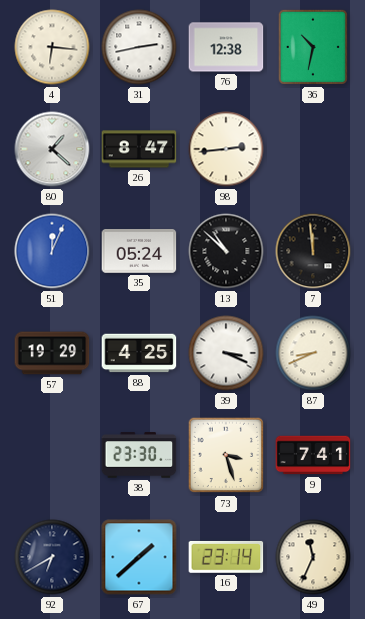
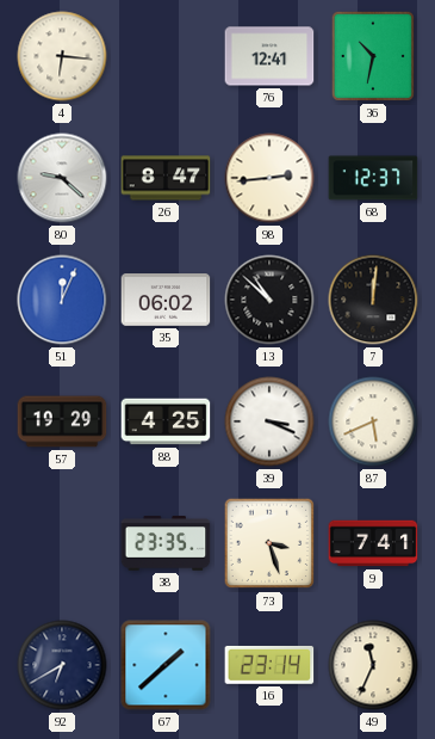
31: 2:43 -> none
76: 12:38 -> 12:41
80: 1:22 -> 9:22
68: none -> 12:37
35: 05:24 -> 06:02
7: 11:59 -> 12:01
87: 8:41 -> 5:41
38: 23:30 -> 23:35
